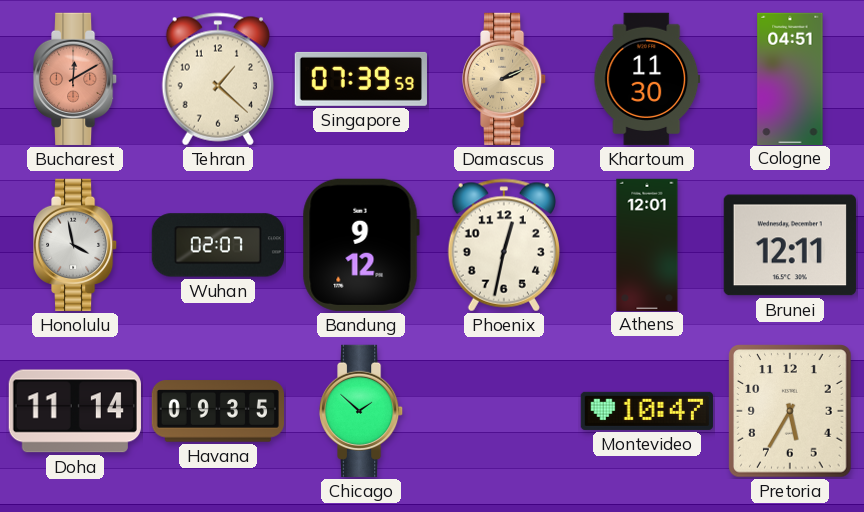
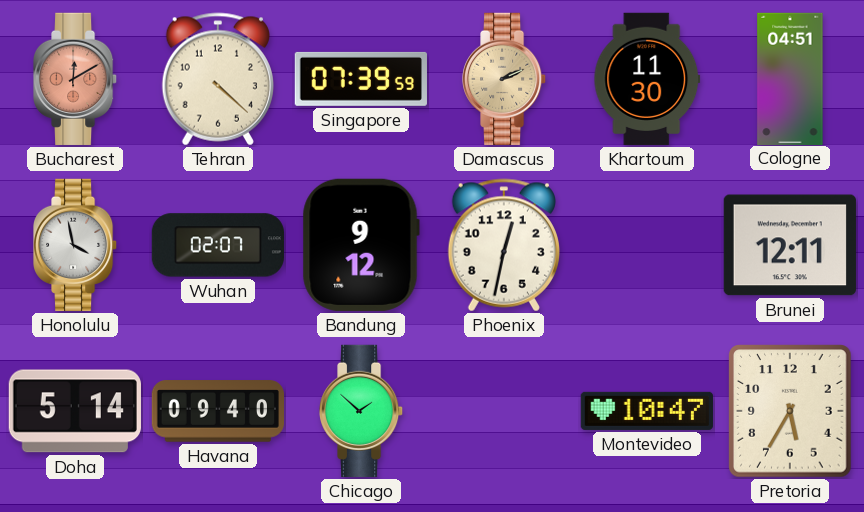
Tehran: 1:22 -> 4:22
Athens: 12:01 -> none
Doha: 11:14 -> 5:14
Havana: 09:35 -> 09:40
